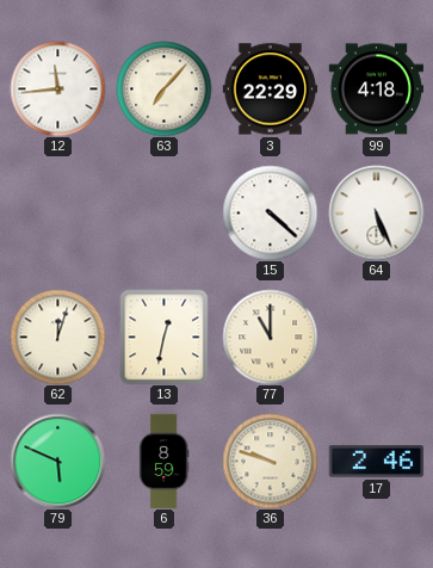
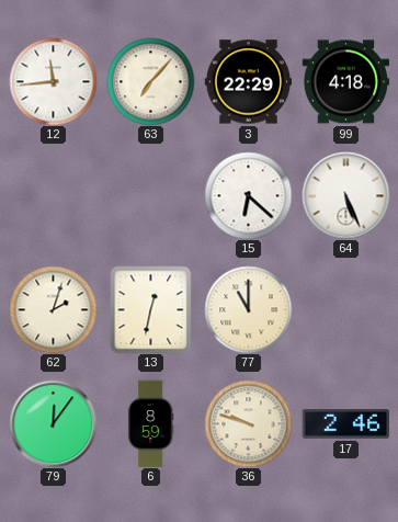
15: 4:22 -> 6:22
62: 12:03 -> 2:03
79: 5:49 -> 12:06
